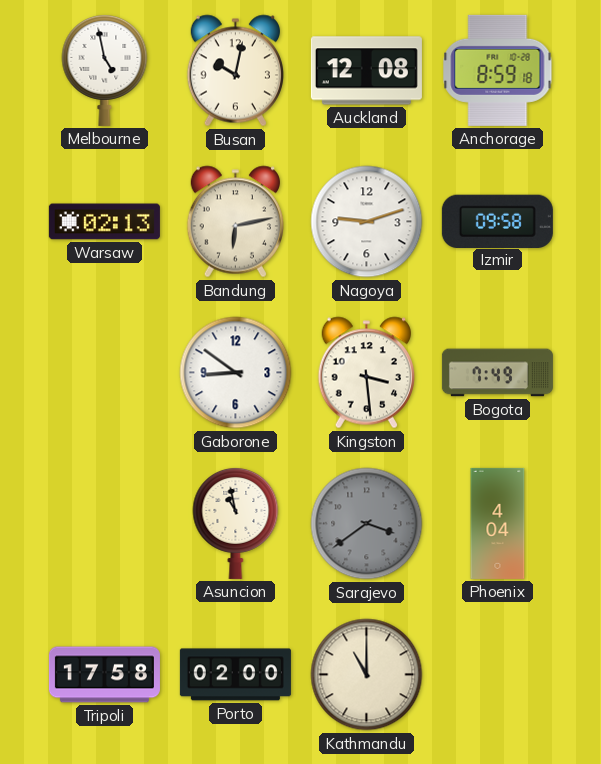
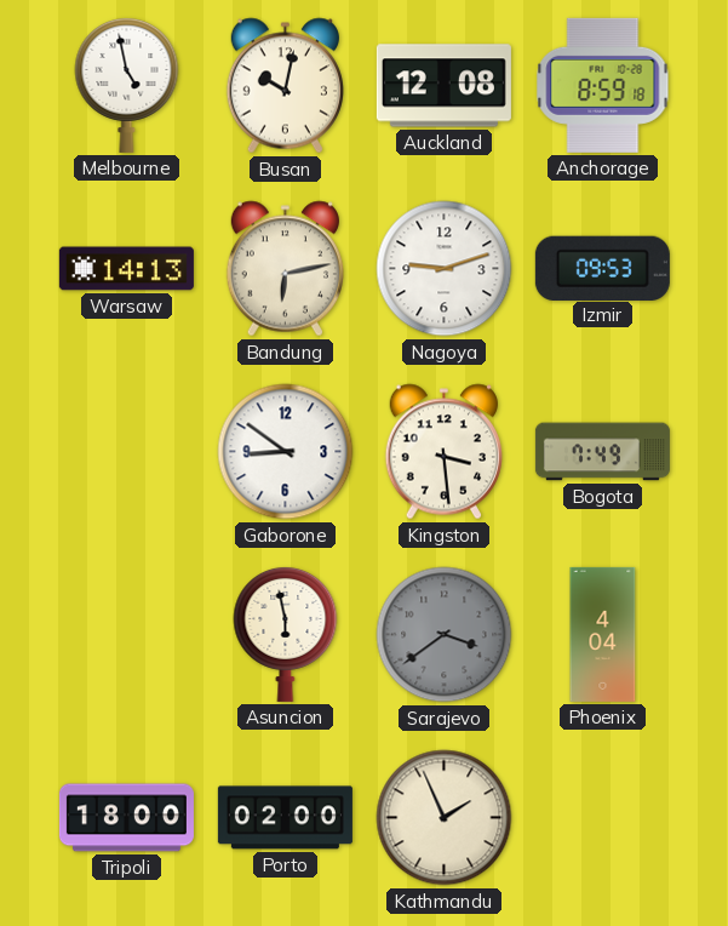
Warsaw: 02:13 -> 14:13
Izmir: 09:58 -> 09:53
Asuncion: 10:58 -> 5:58
Tripoli: 17:58 -> 18:00
Kathmandu: 11:00 -> 1:56
